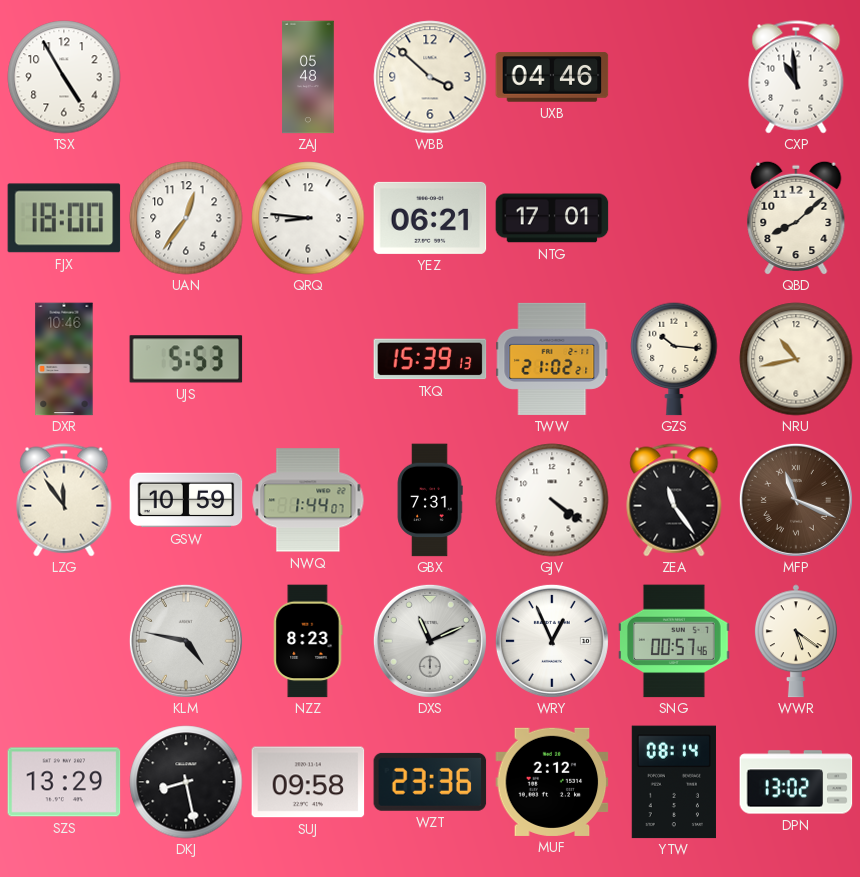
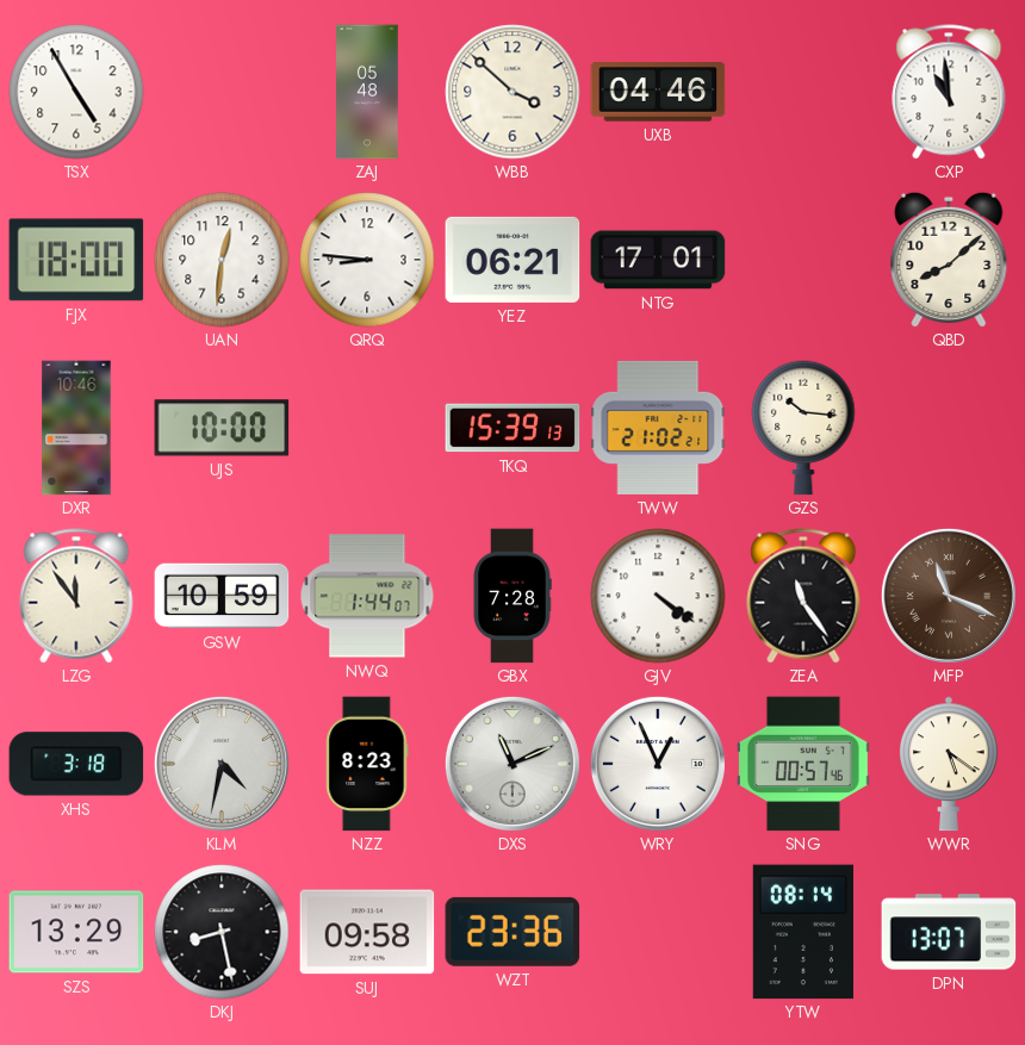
UAN: 12:36 -> 12:31
UJS: 5:53 -> 10:00
NRU: 10:43 -> none
GBX: 7:31 -> 7:28
XHS: none -> 3:18
KLM: 4:47 -> 4:32
MUF: 2:12 -> none
DPN: 13:02 -> 13:07
